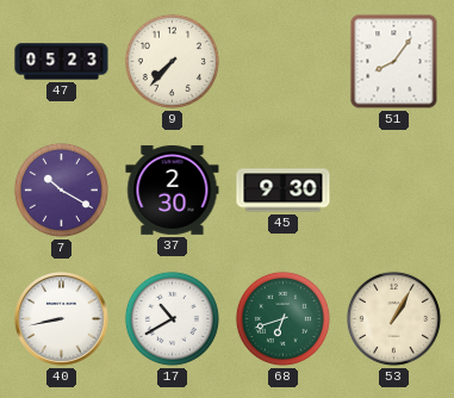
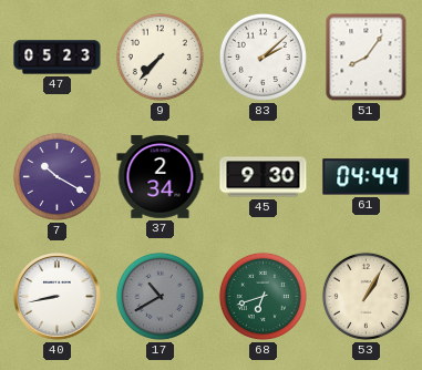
83: none -> 2:08
37: 2:30 -> 2:34
61: none -> 04:44
17 dial: white -> grey
